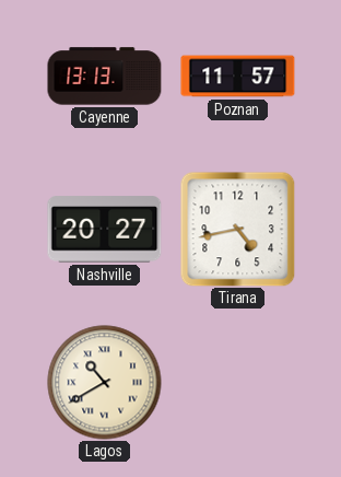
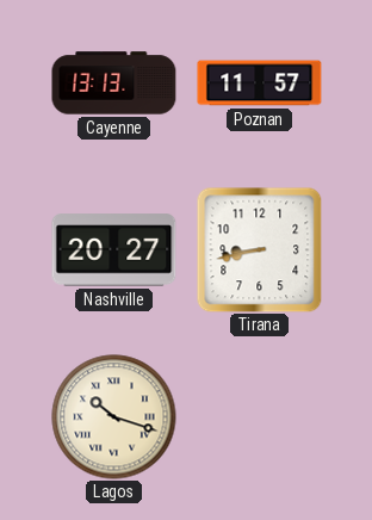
Tirana: 4:43 -> 8:43
Lagos: 10:40 -> 10:18
